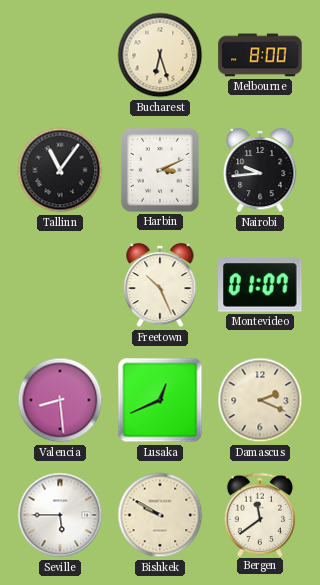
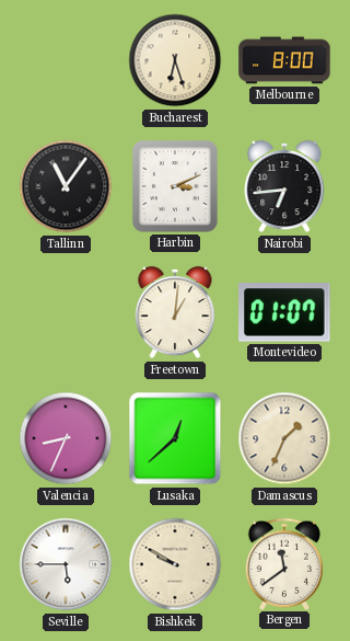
Nairobi: 9:44 -> 6:44
Freetown: 10:26 -> 1:01
Valencia: 8:29 -> 8:34
Lusaka: 12:41 -> 12:38
Damascus: 2:19 -> 1:34
